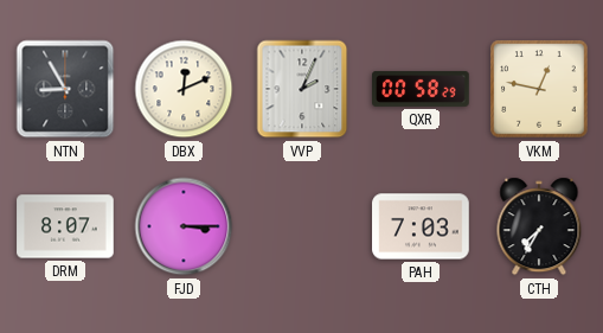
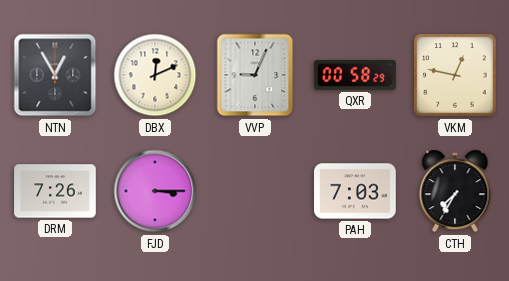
NTN: 8:55 -> 12:55
VVP: 2:04 -> 9:04
DRM: 8:07 -> 7:26
